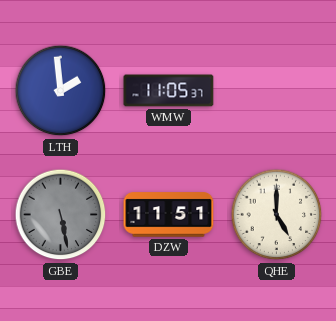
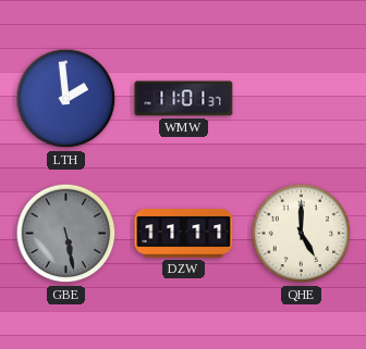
WMW: 11:05 -> 11:01
DZW: 11:51 -> 11:11
